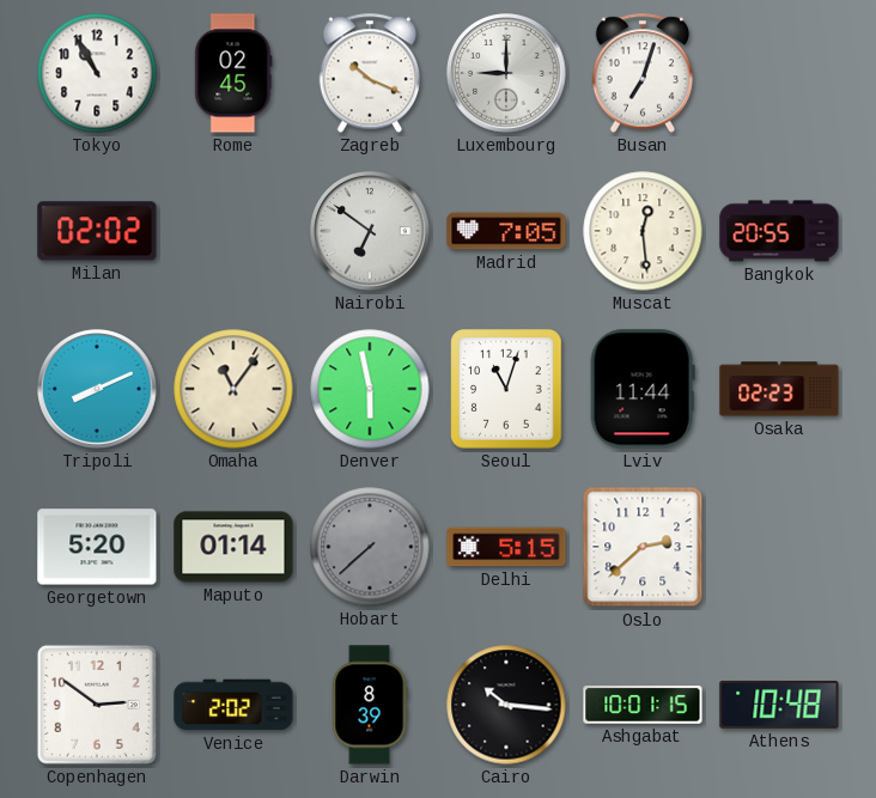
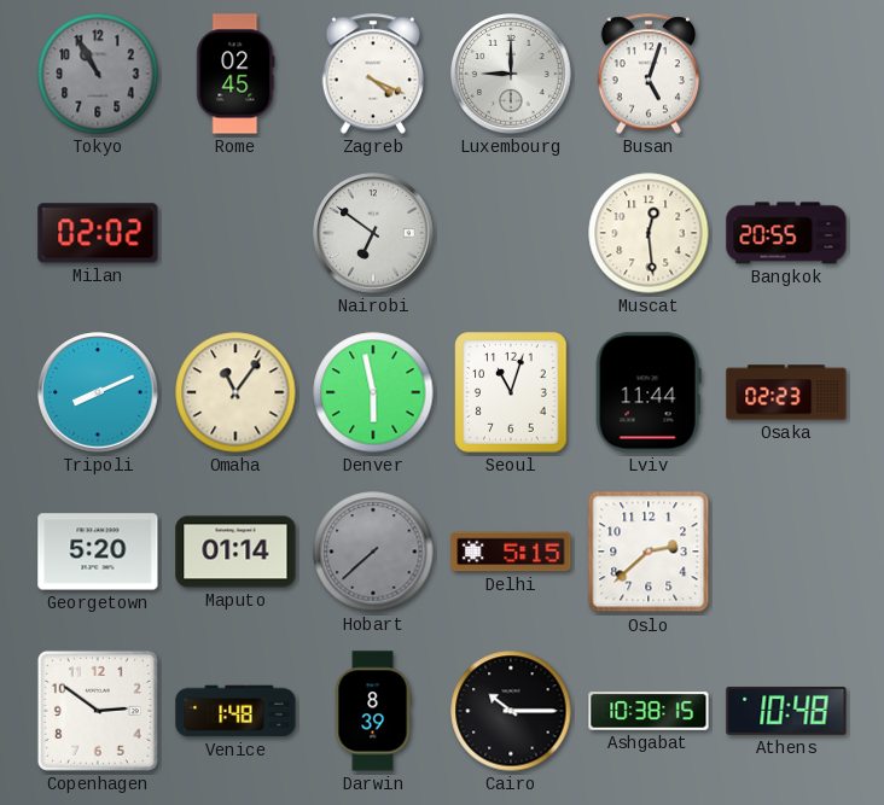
Tokyo dial: white -> grey
Zagreb: 10:19 -> 4:19
Busan: 7:03 -> 5:03
Madrid: 7:05 -> none
Venice: 2:02 -> 1:48
Cairo: 10:16 -> 10:15
Ashgabat: 10:01 -> 10:38
